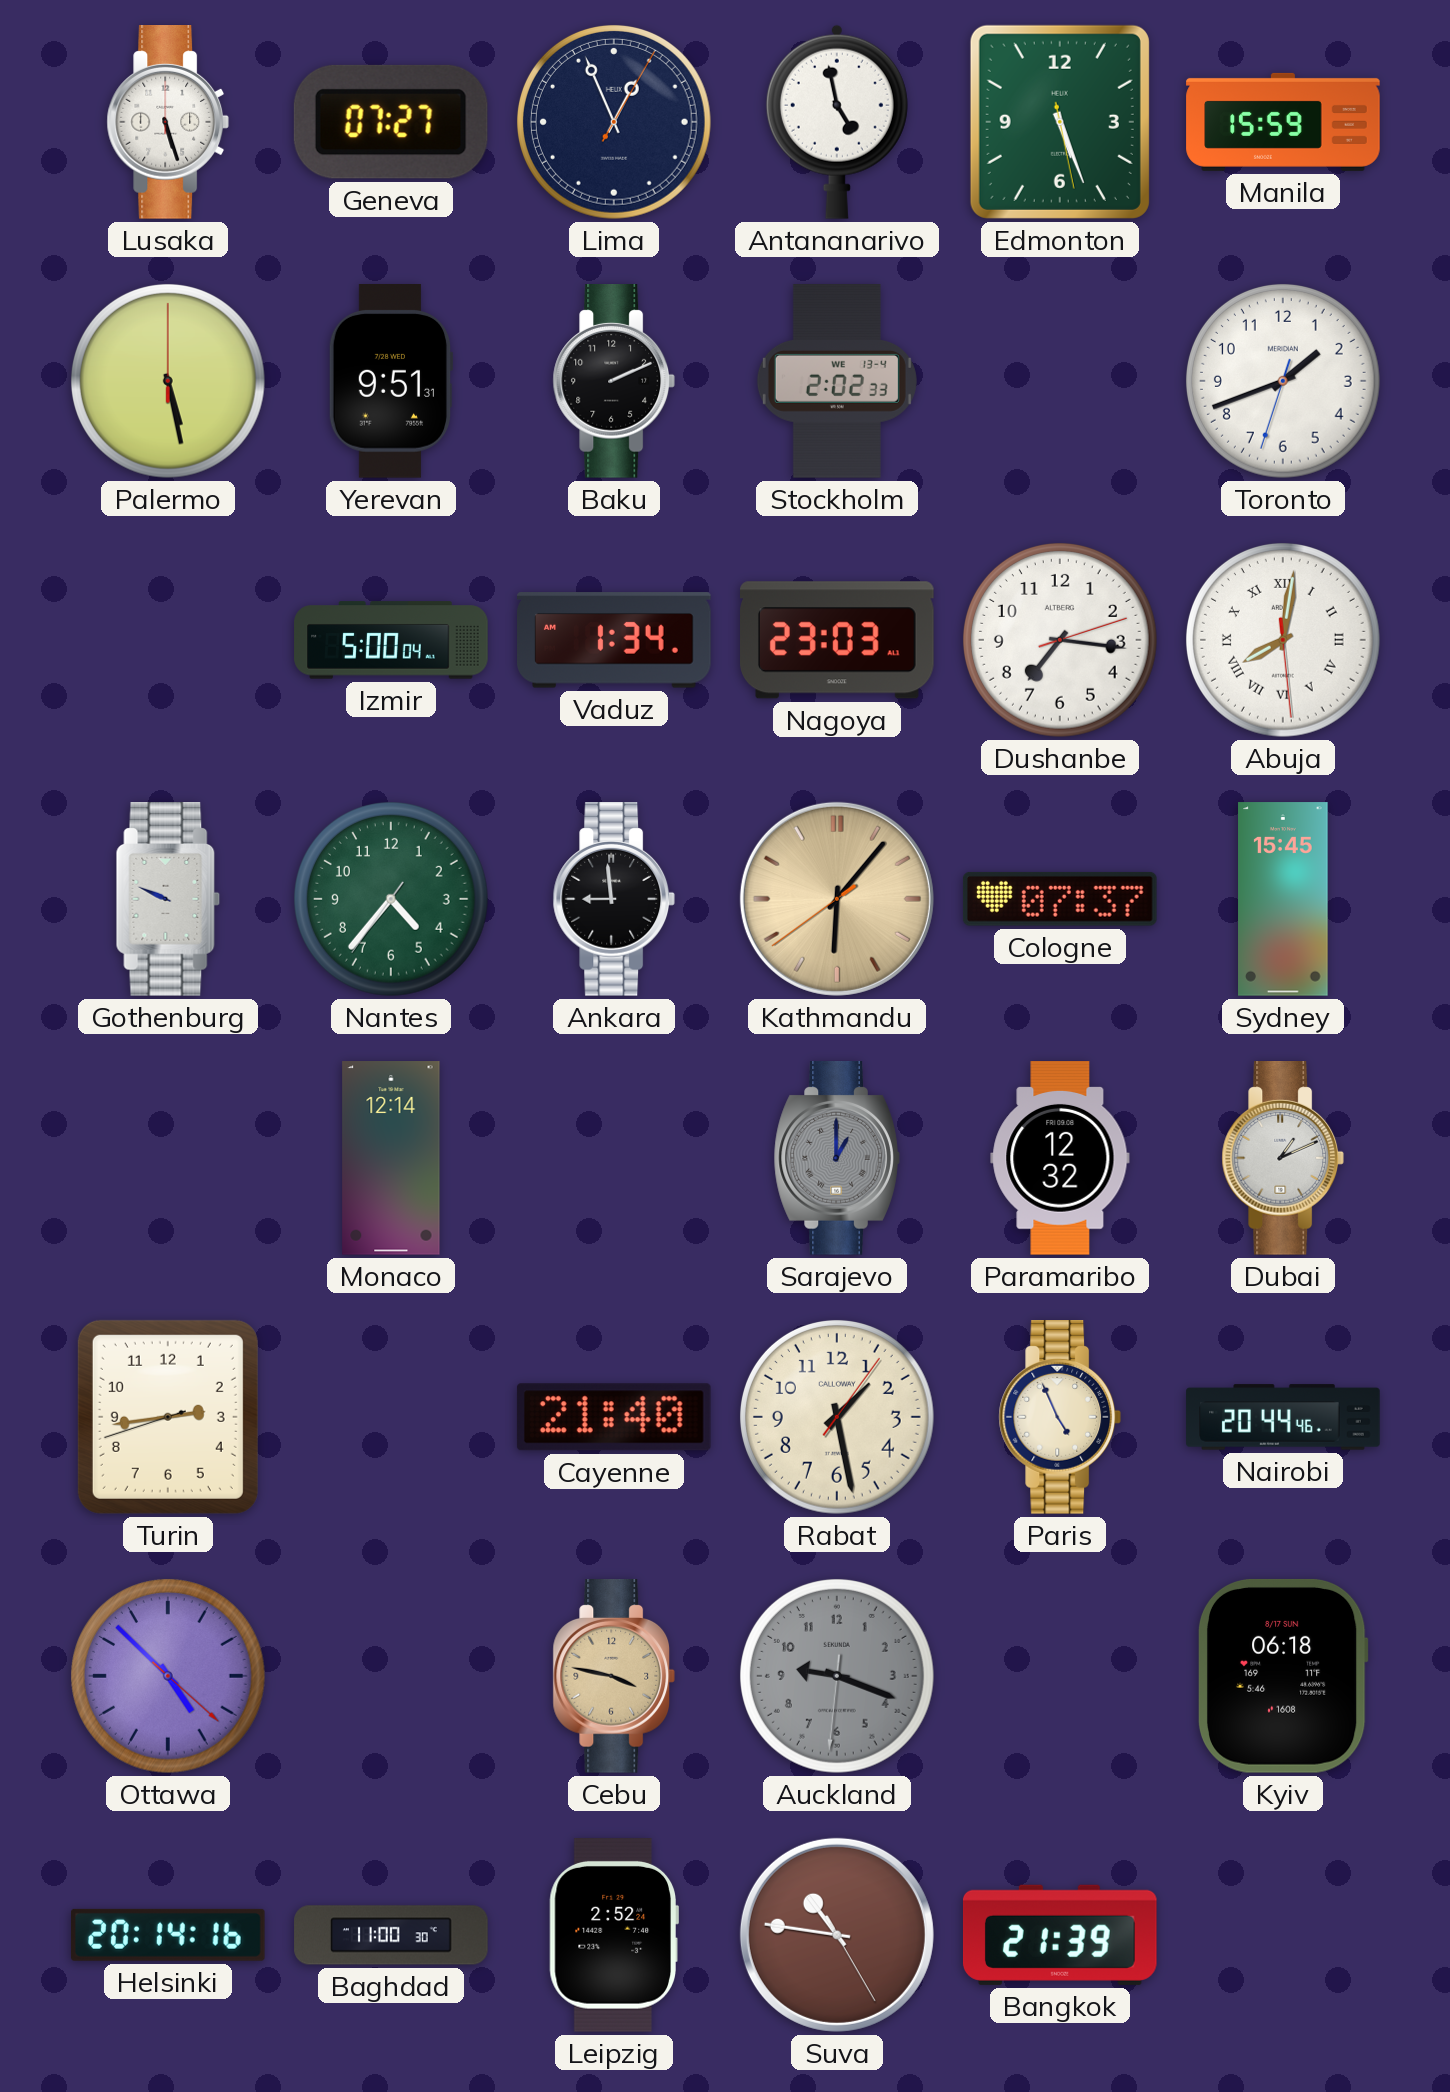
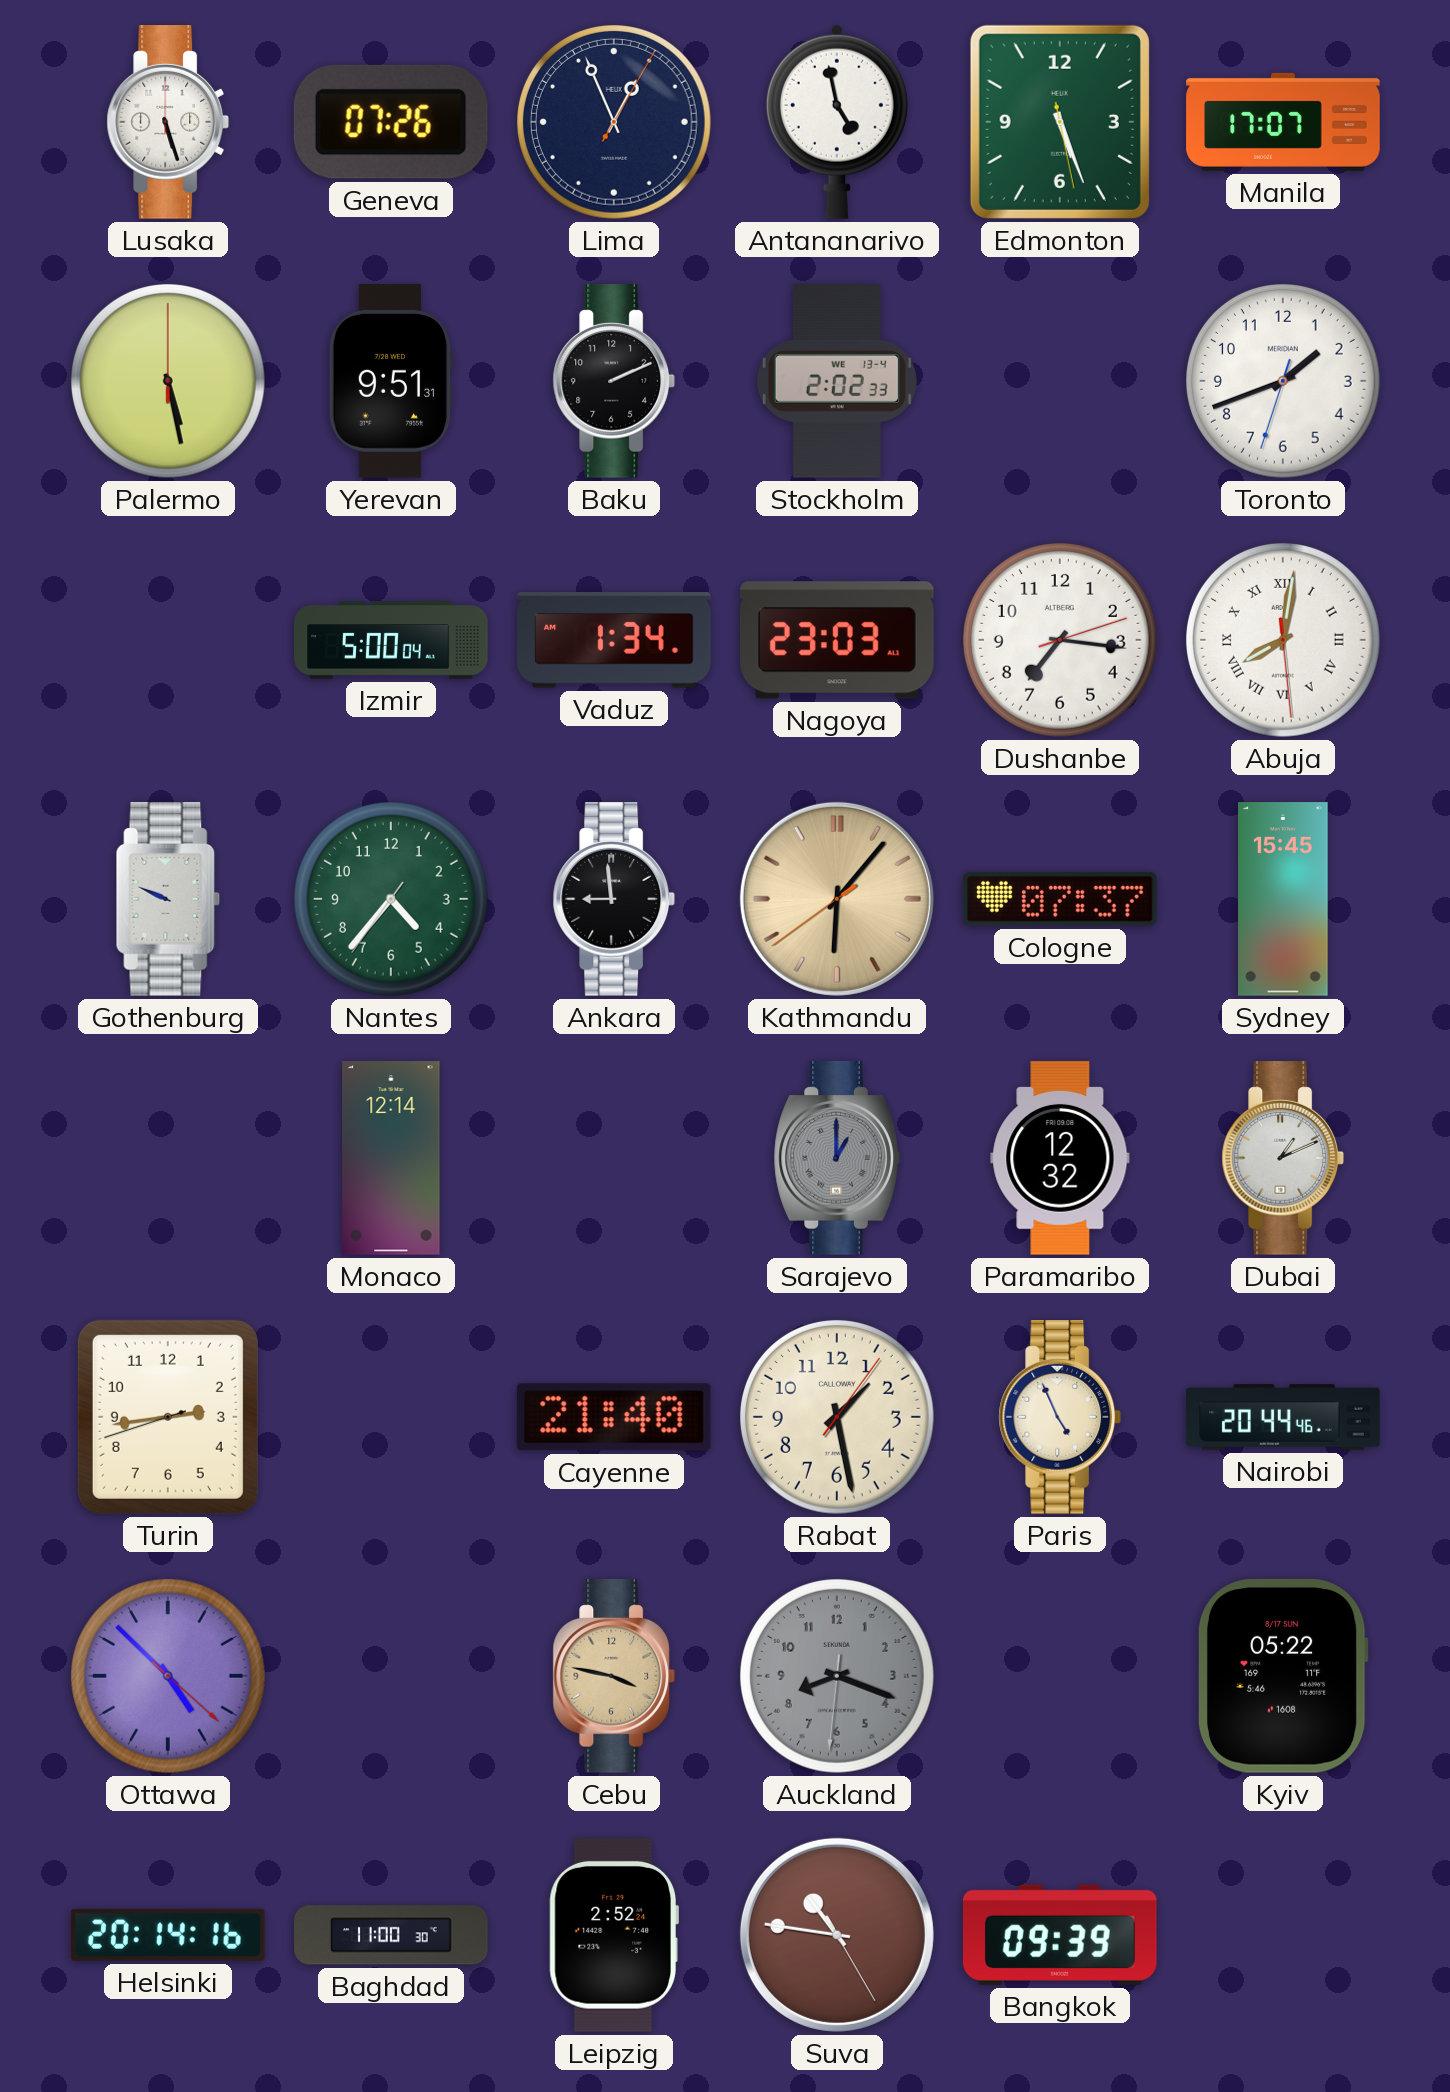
Geneva: 07:27 -> 07:26
Manila: 15:59 -> 17:07
Auckland: 9:18 -> 8:18
Kyiv: 06:18 -> 05:22
Bangkok: 21:39 -> 09:39
